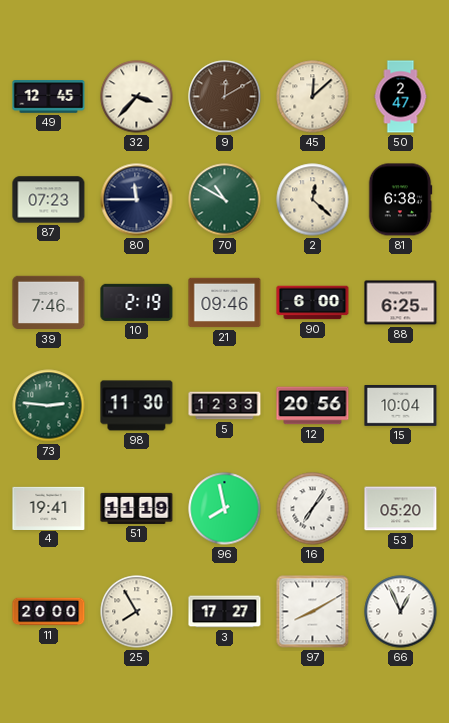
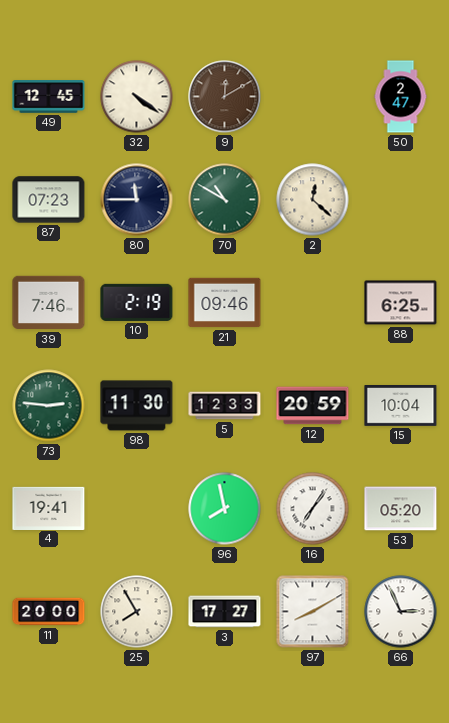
32: 3:37 -> 4:21
45: 12:08 -> none
81: 6:38 -> none
90: 6:00 -> none
12: 20:56 -> 20:59
51: 11:19 -> none
66: 12:56 -> 2:56
